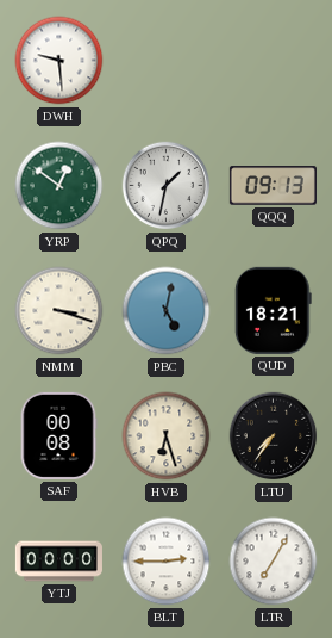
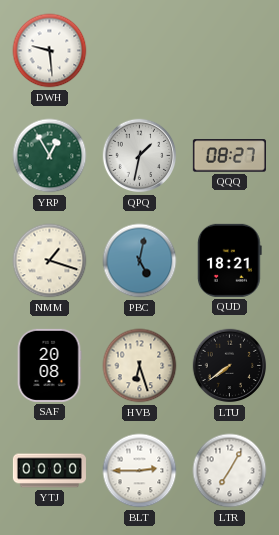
YRP: 12:51 -> 12:55
QQQ: 09:13 -> 08:27
NMM: 3:18 -> 1:18
SAF: 00:08 -> 20:08
LTU: 7:36 -> 7:39
